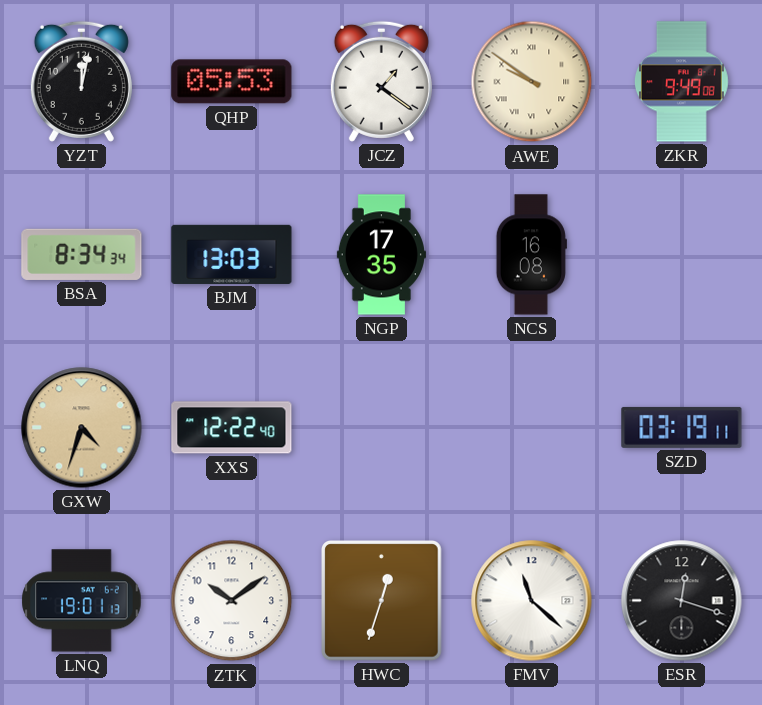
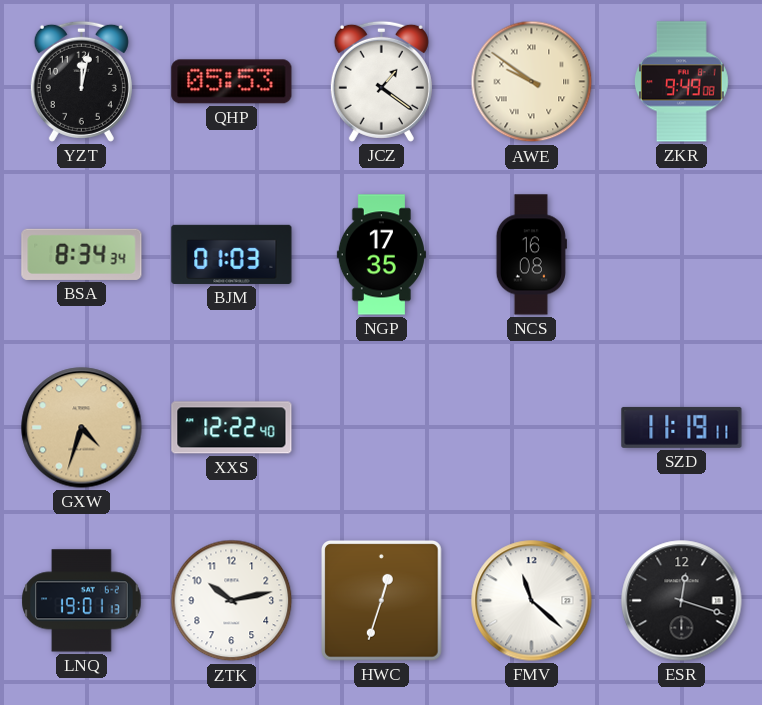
BJM: 13:03 -> 01:03
SZD: 03:19 -> 11:19
ZTK: 10:09 -> 10:13
